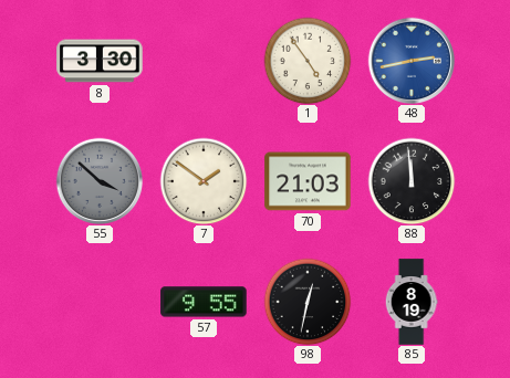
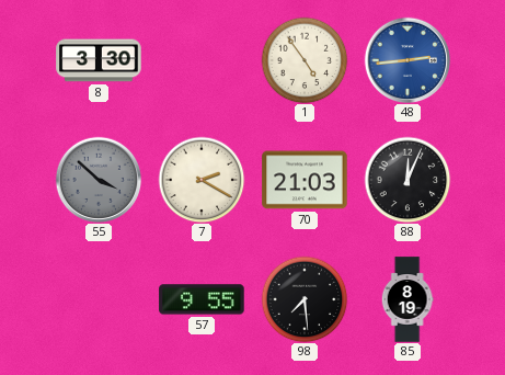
48: 2:43 -> 2:44
7: 1:51 -> 2:20
88: 11:59 -> 12:04
98: 12:32 -> 7:29
